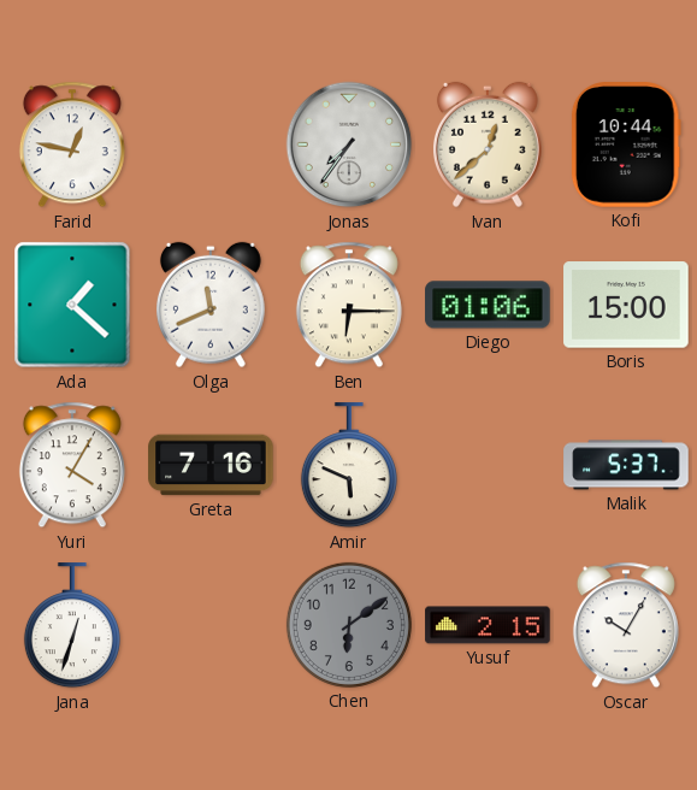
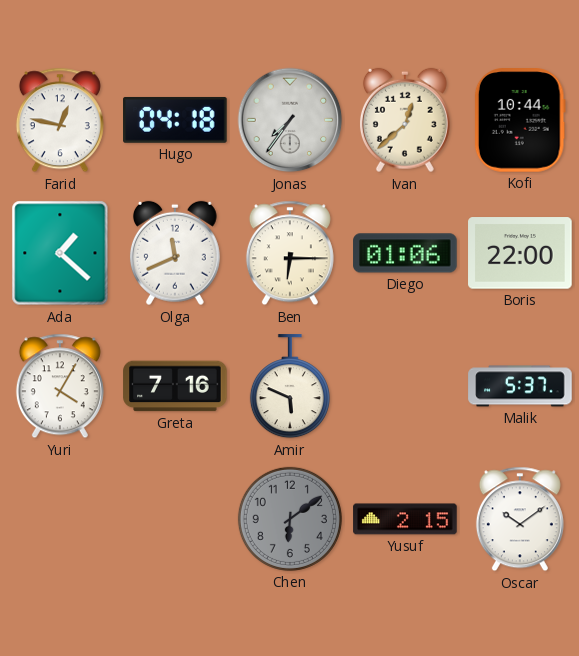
Hugo: none -> 04:18
Boris: 15:00 -> 22:00
Jana: 12:33 -> none
Oscar: 10:05 -> 10:09
